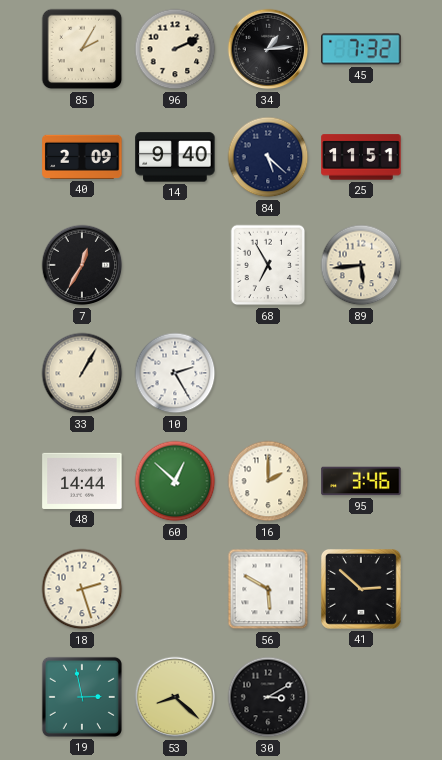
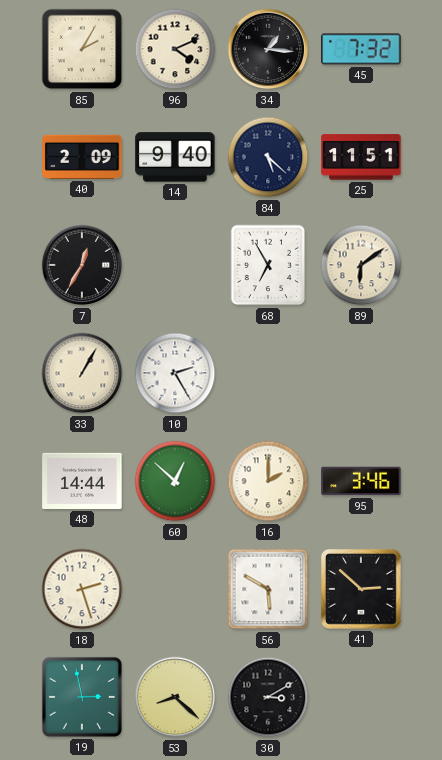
96: 2:11 -> 4:11
34: 1:14 -> 1:16
89: 5:44 -> 6:09
